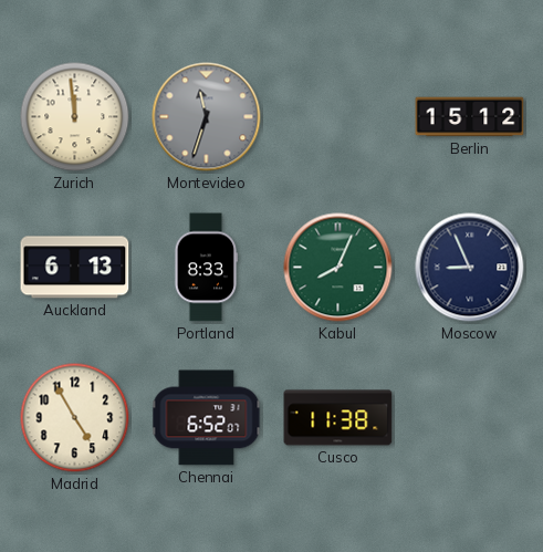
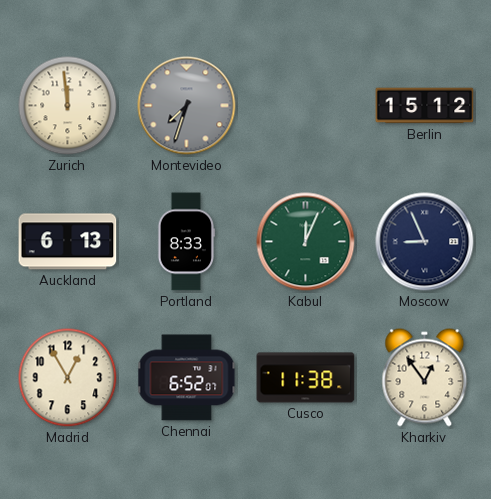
Montevideo: 11:33 -> 7:33
Kabul: 8:04 -> 12:04
Madrid: 4:55 -> 12:55
Kharkiv: none -> 12:54
